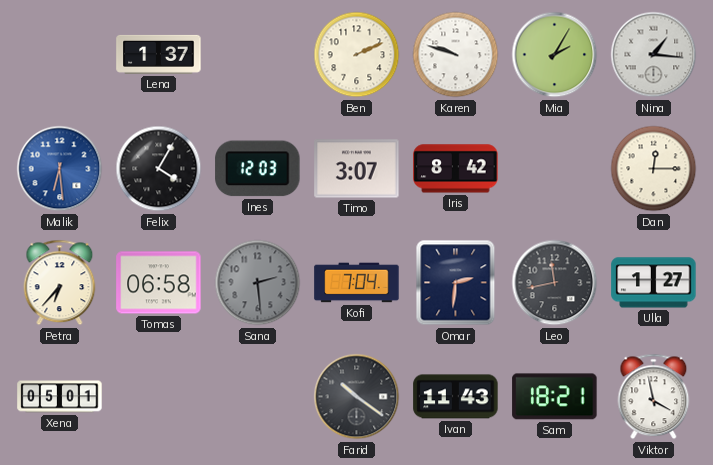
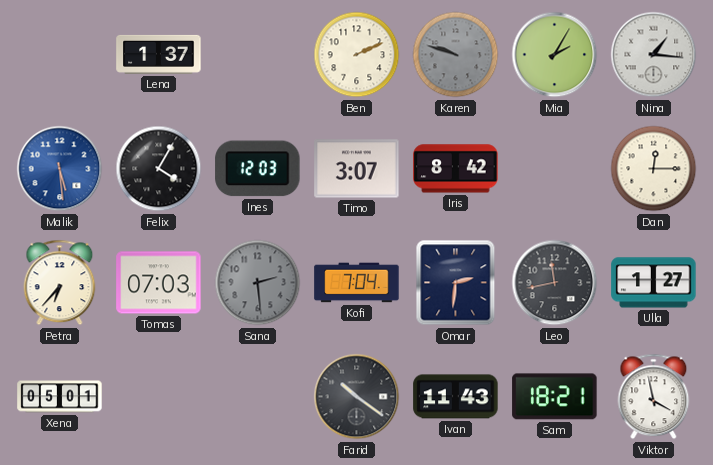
Karen dial: white -> grey
Malik: 6:29 -> 5:29
Tomas: 06:58 -> 07:03
